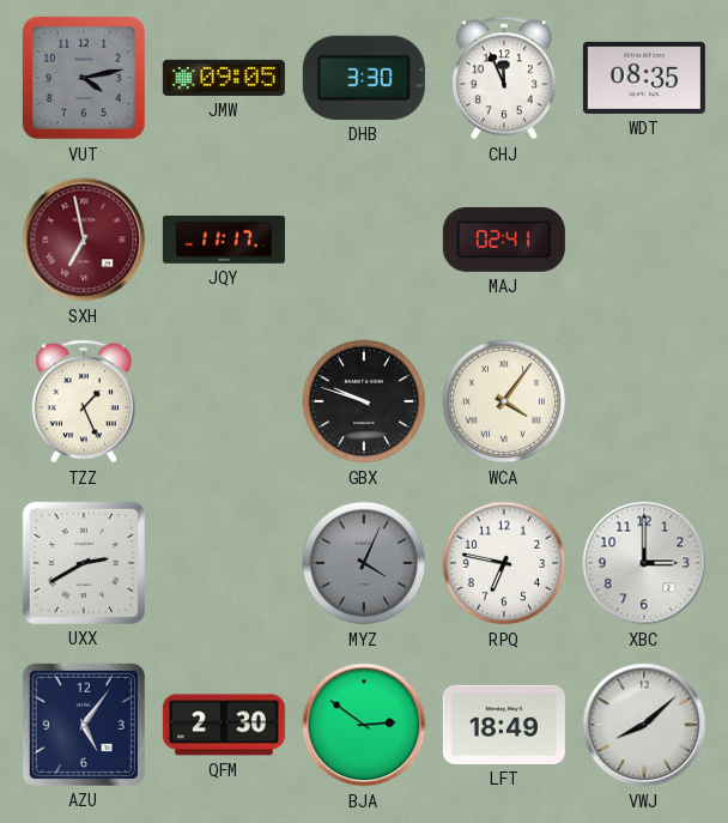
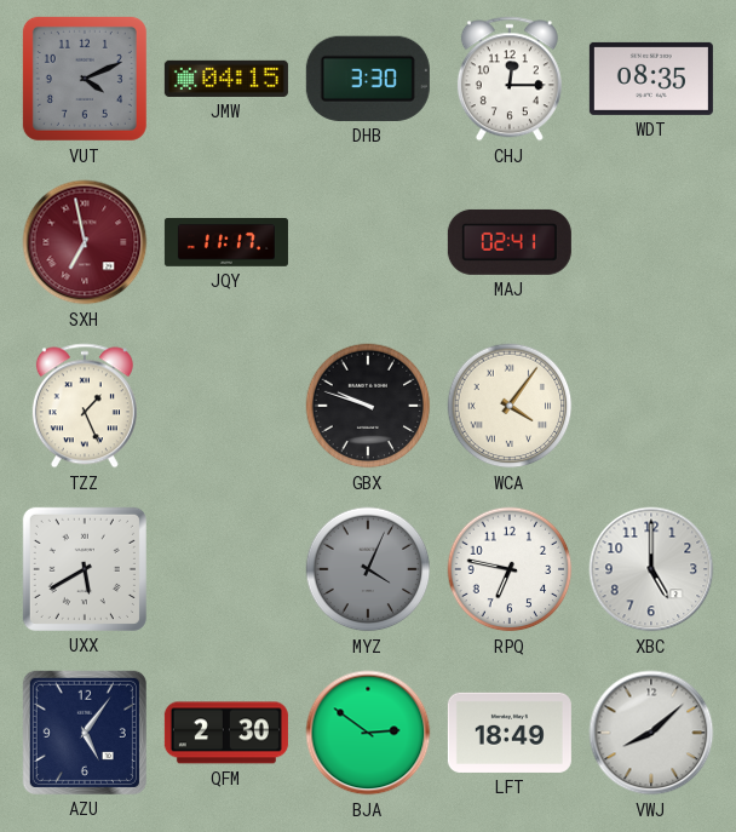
VUT: 4:13 -> 4:11
JMW: 09:05 -> 04:15
CHJ: 11:56 -> 12:15
UXX: 2:40 -> 5:40
XBC: 3:00 -> 5:00
